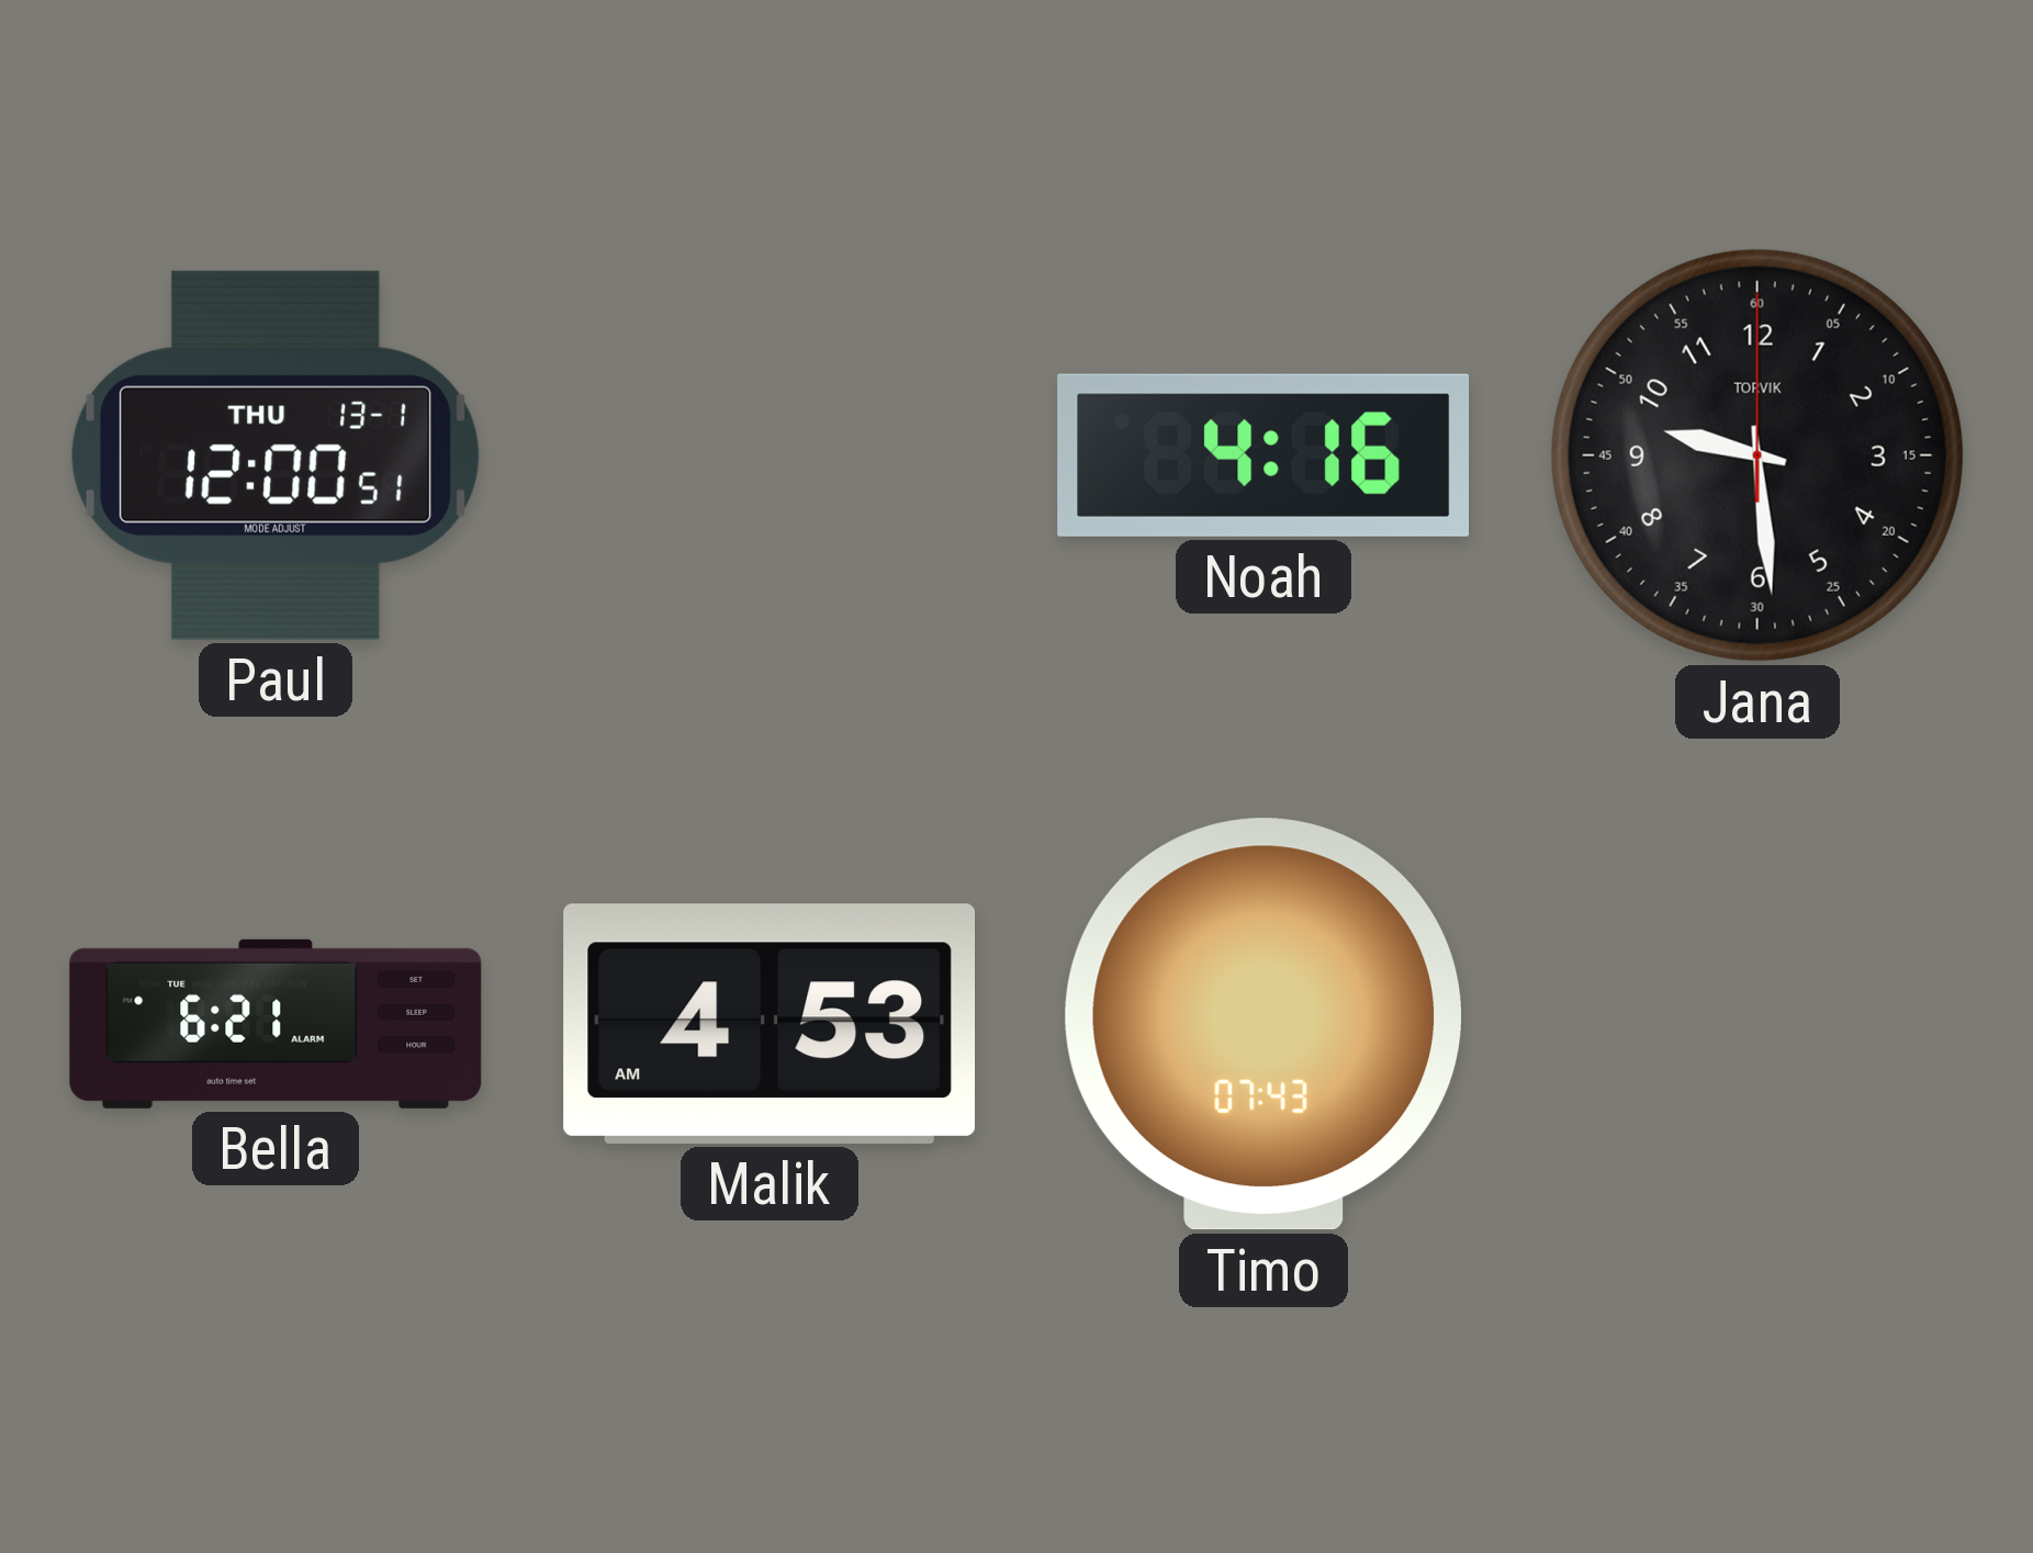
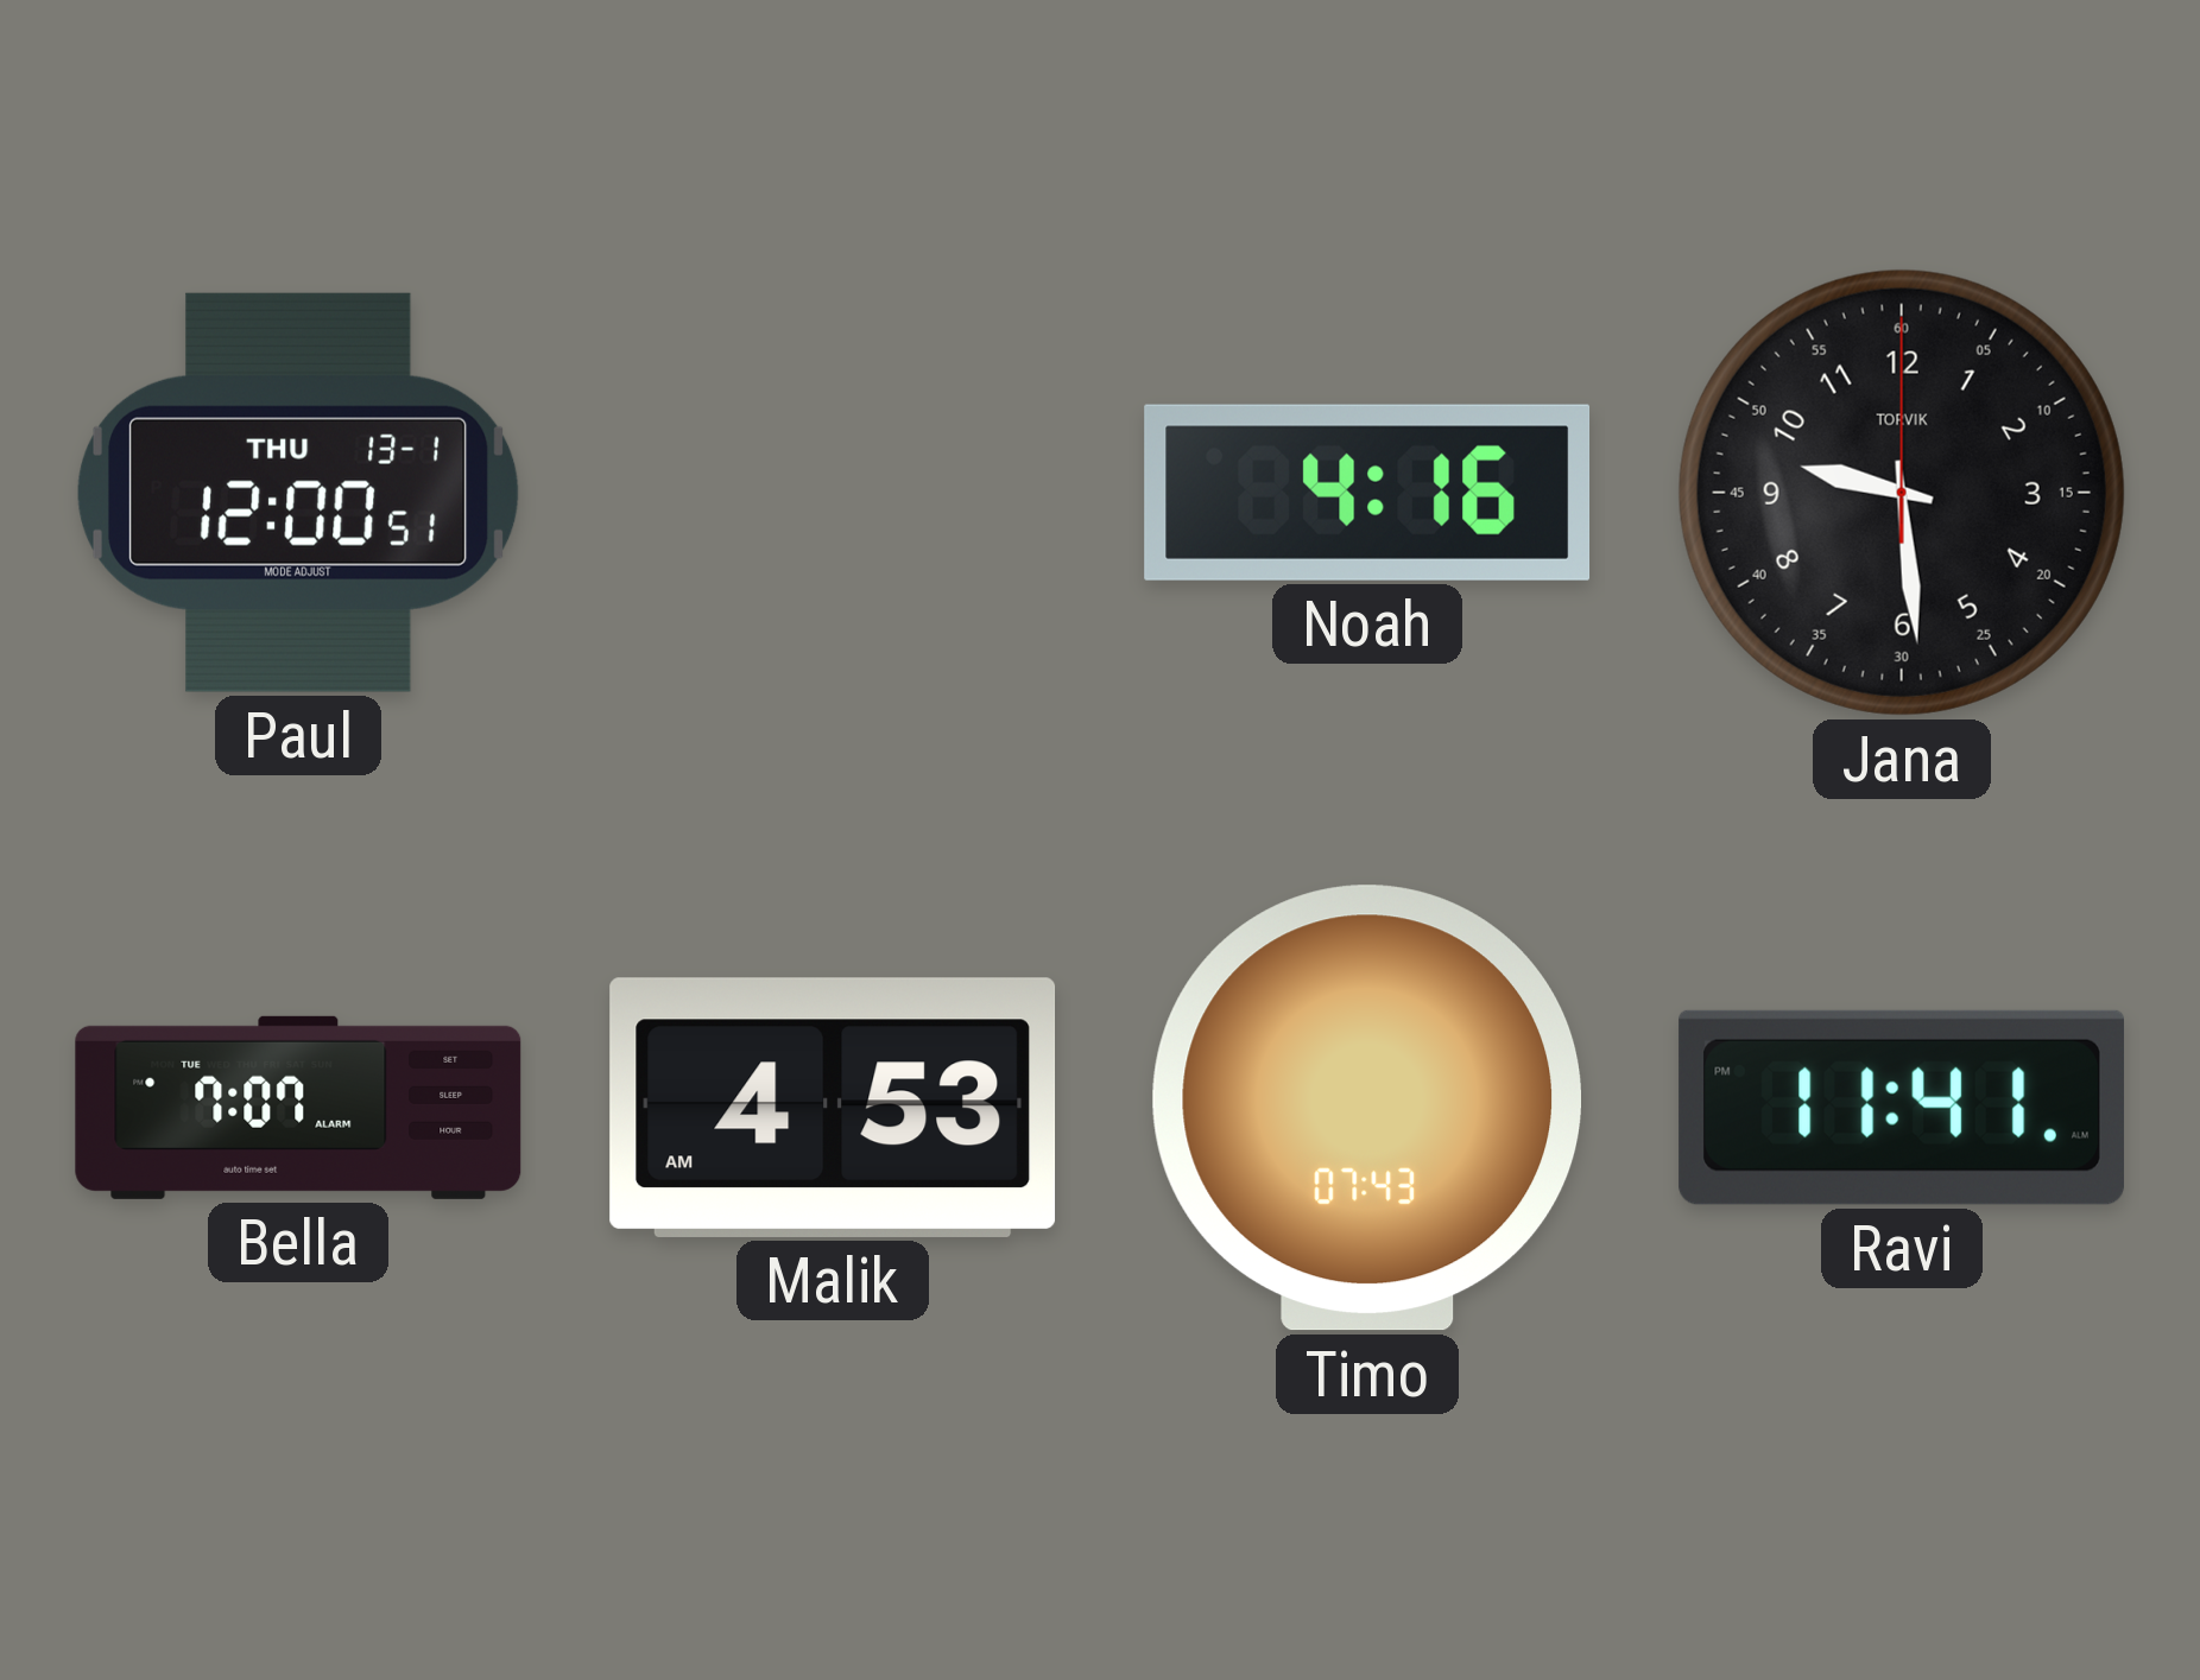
Bella: 6:21 -> 7:07
Ravi: none -> 11:41
